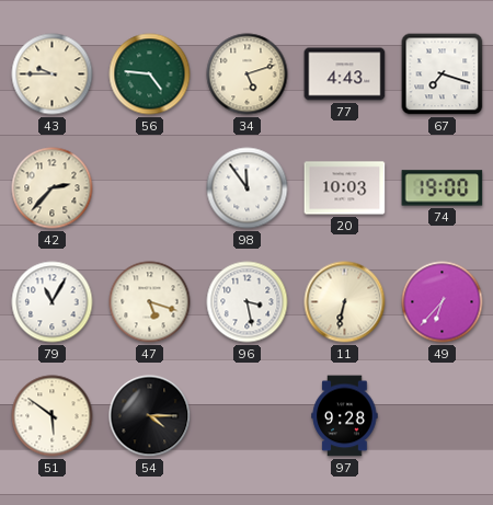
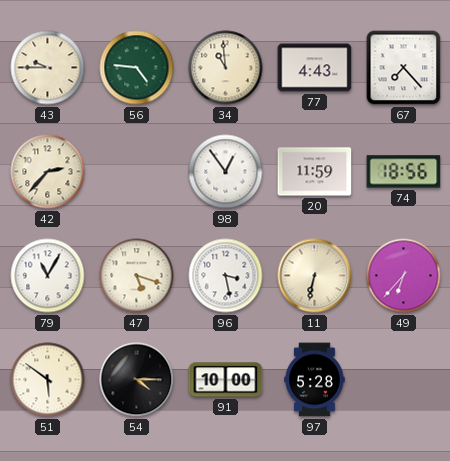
34: 5:12 -> 10:59
67: 7:18 -> 7:23
98: 11:54 -> 12:54
20: 10:03 -> 11:59
74: 19:00 -> 18:56
91: none -> 10:00
97: 9:28 -> 5:28
